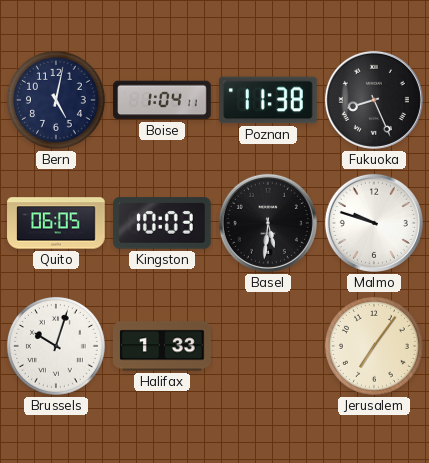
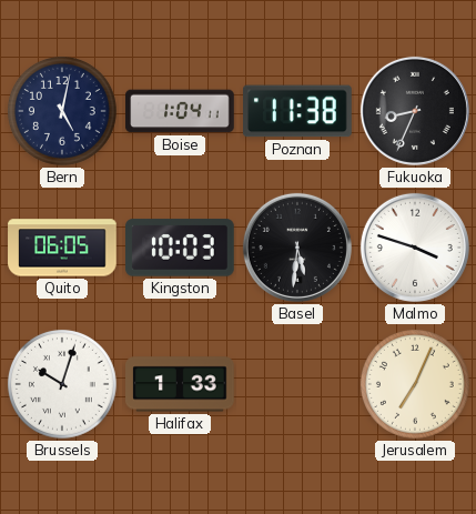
Fukuoka: 8:26 -> 8:34
Malmo: 9:48 -> 3:48
Jerusalem: 7:06 -> 7:04
